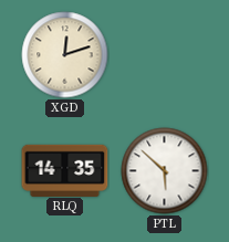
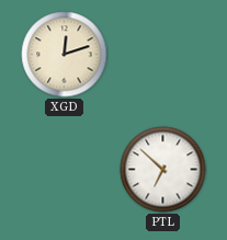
RLQ: 14:35 -> none
PTL: 5:52 -> 6:52
